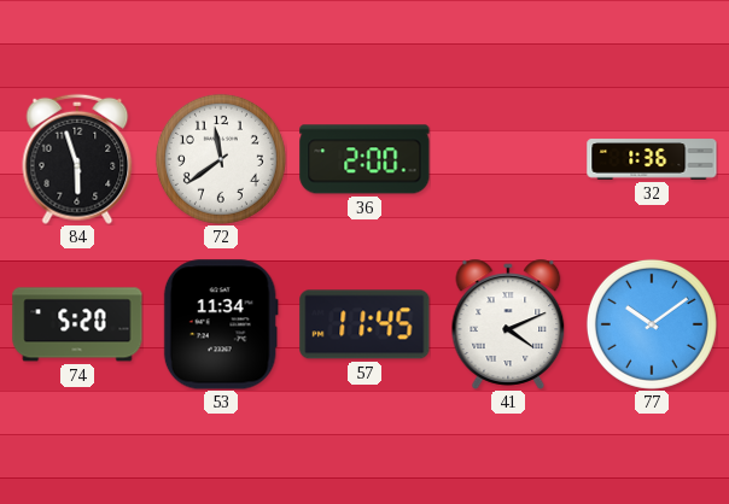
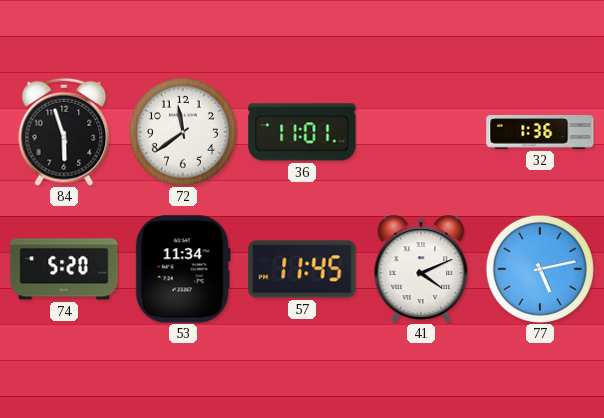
36: 2:00 -> 11:01
77: 10:09 -> 5:13
